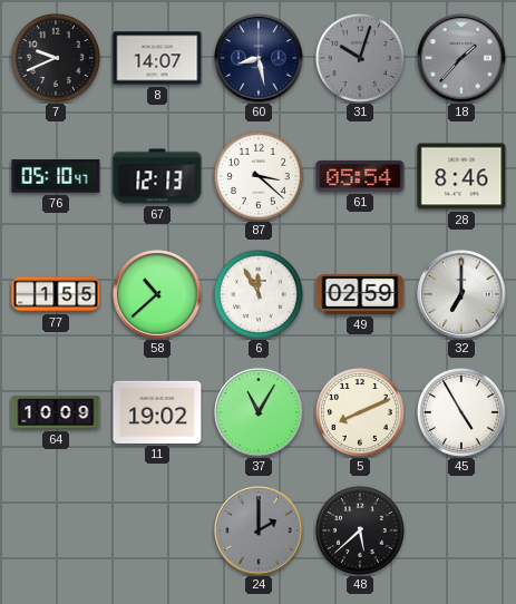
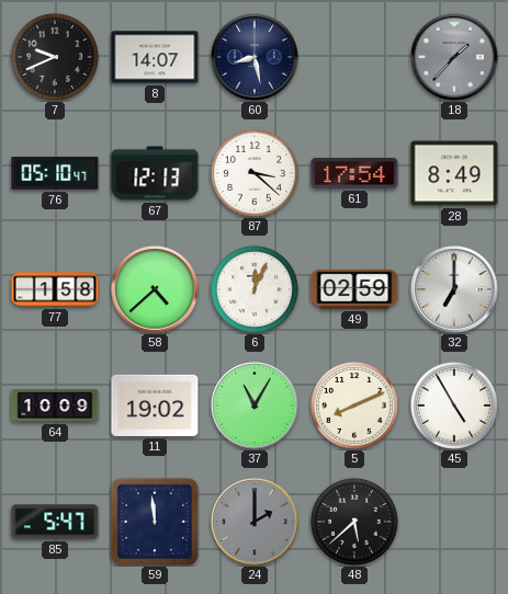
31: 10:03 -> none
61: 05:54 -> 17:54
28: 8:46 -> 8:49
77: 1:55 -> 1:58
58: 10:38 -> 4:38
6: 11:55 -> 12:04
85: none -> 5:47
59: none -> 11:59
